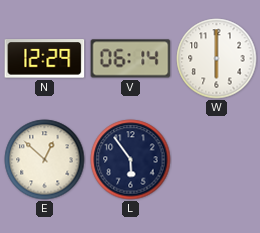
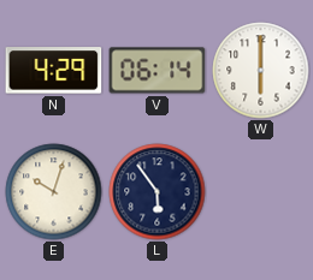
N: 12:29 -> 4:29
E: 12:52 -> 10:03
